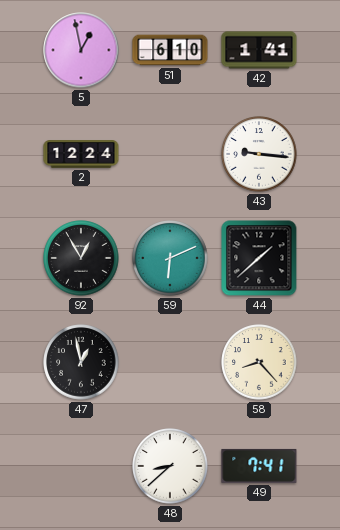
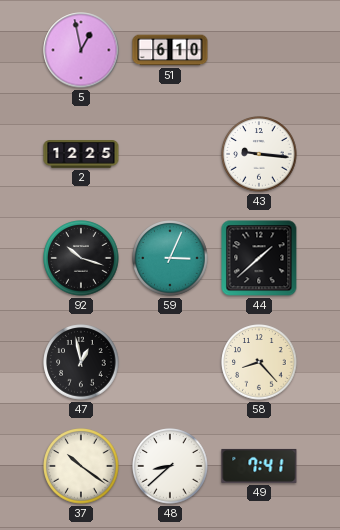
42: 1:41 -> none
2: 12:24 -> 12:25
92: 12:55 -> 10:18
59: 6:11 -> 3:04
37: none -> 10:21
